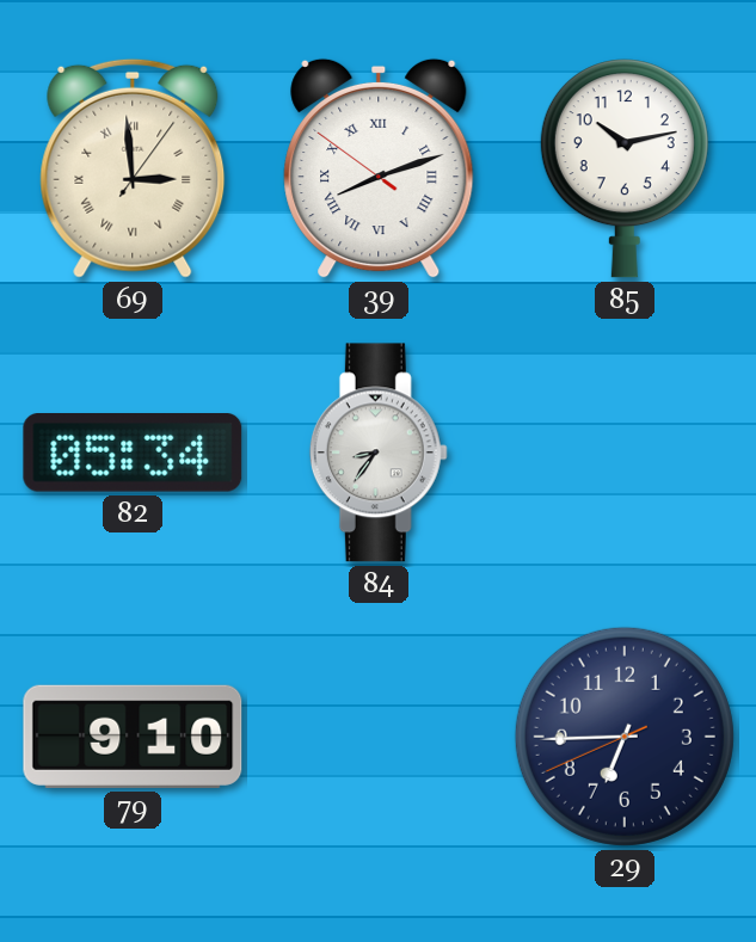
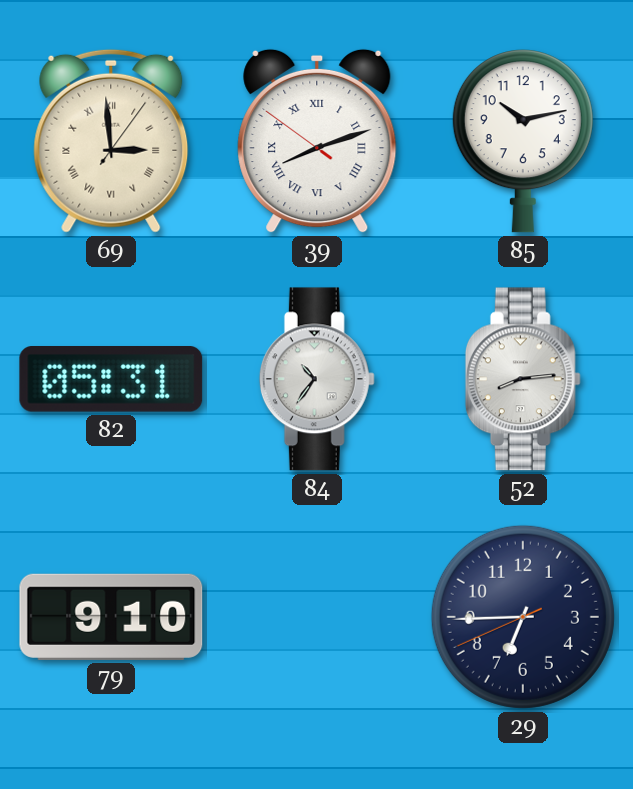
82: 05:34 -> 05:31
84: 8:36 -> 10:36
52: none -> 8:14
